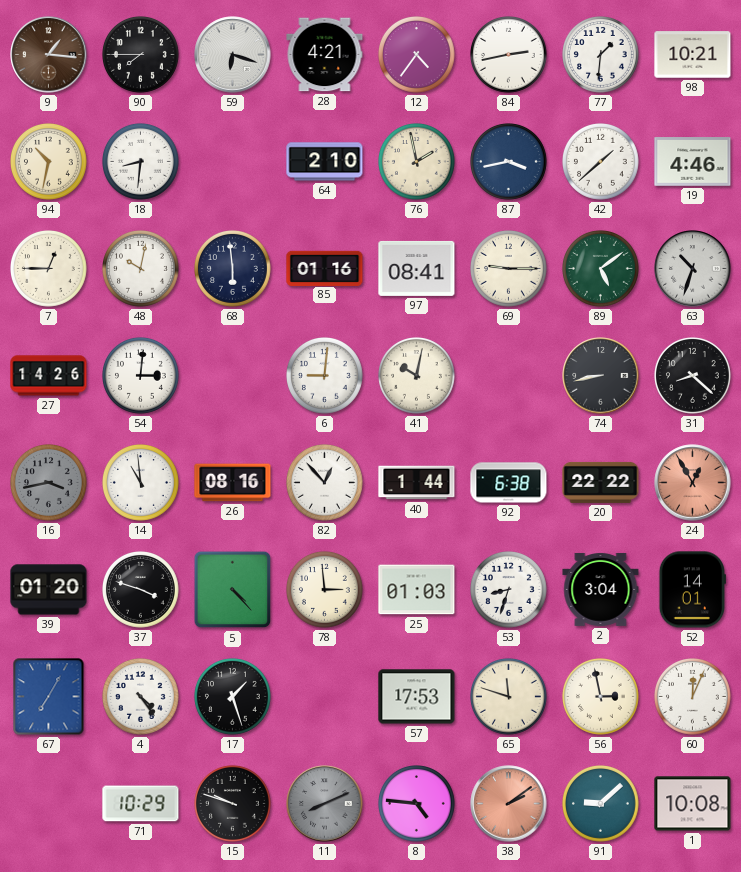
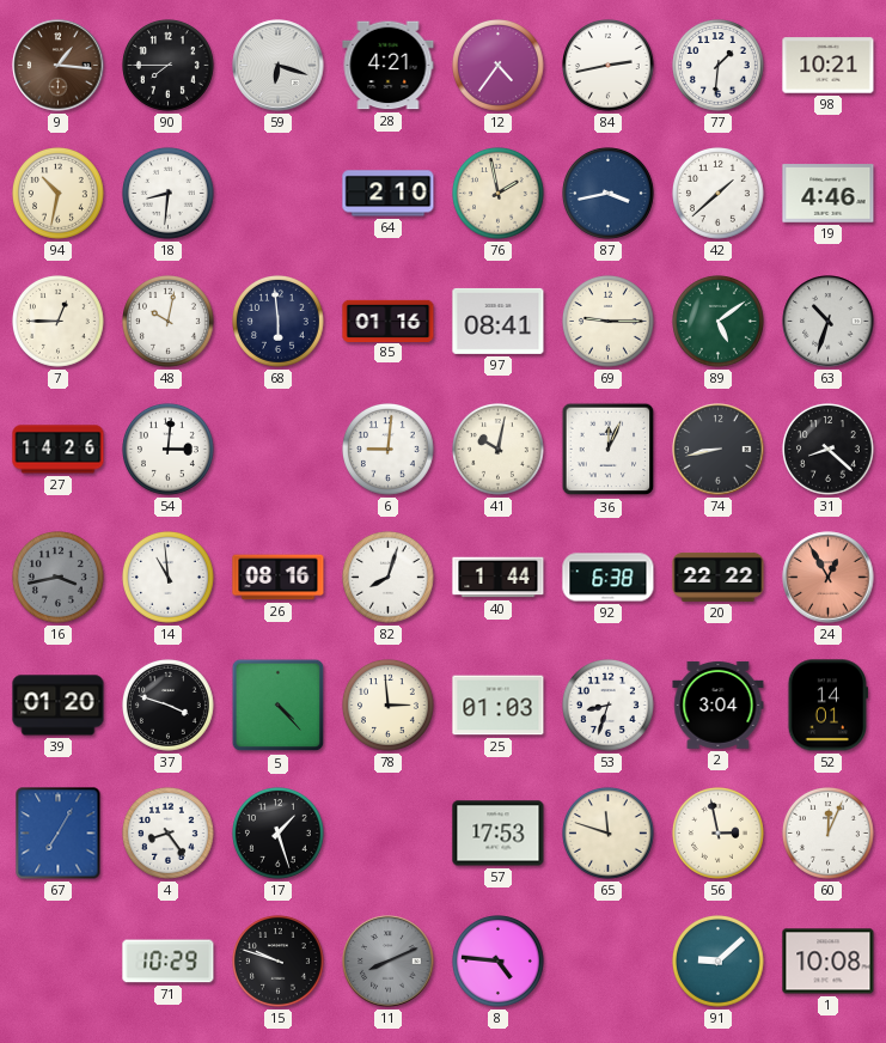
36: none -> 12:04
82: 12:53 -> 8:03
4: 4:24 -> 8:24
38: 2:09 -> none
